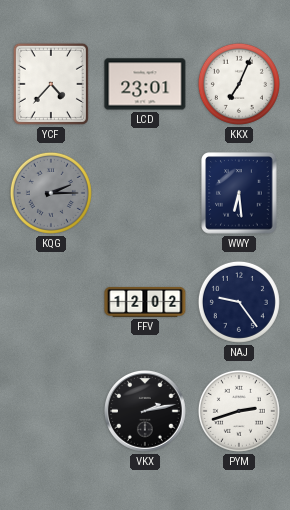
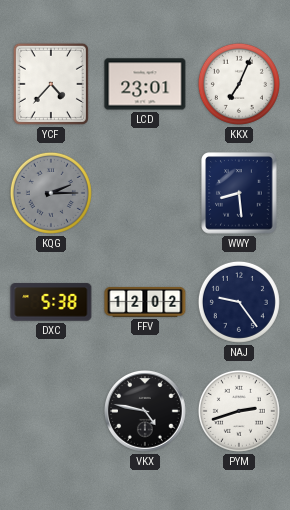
WWY: 6:29 -> 8:29
DXC: none -> 5:38
VKX: 2:13 -> 4:47
